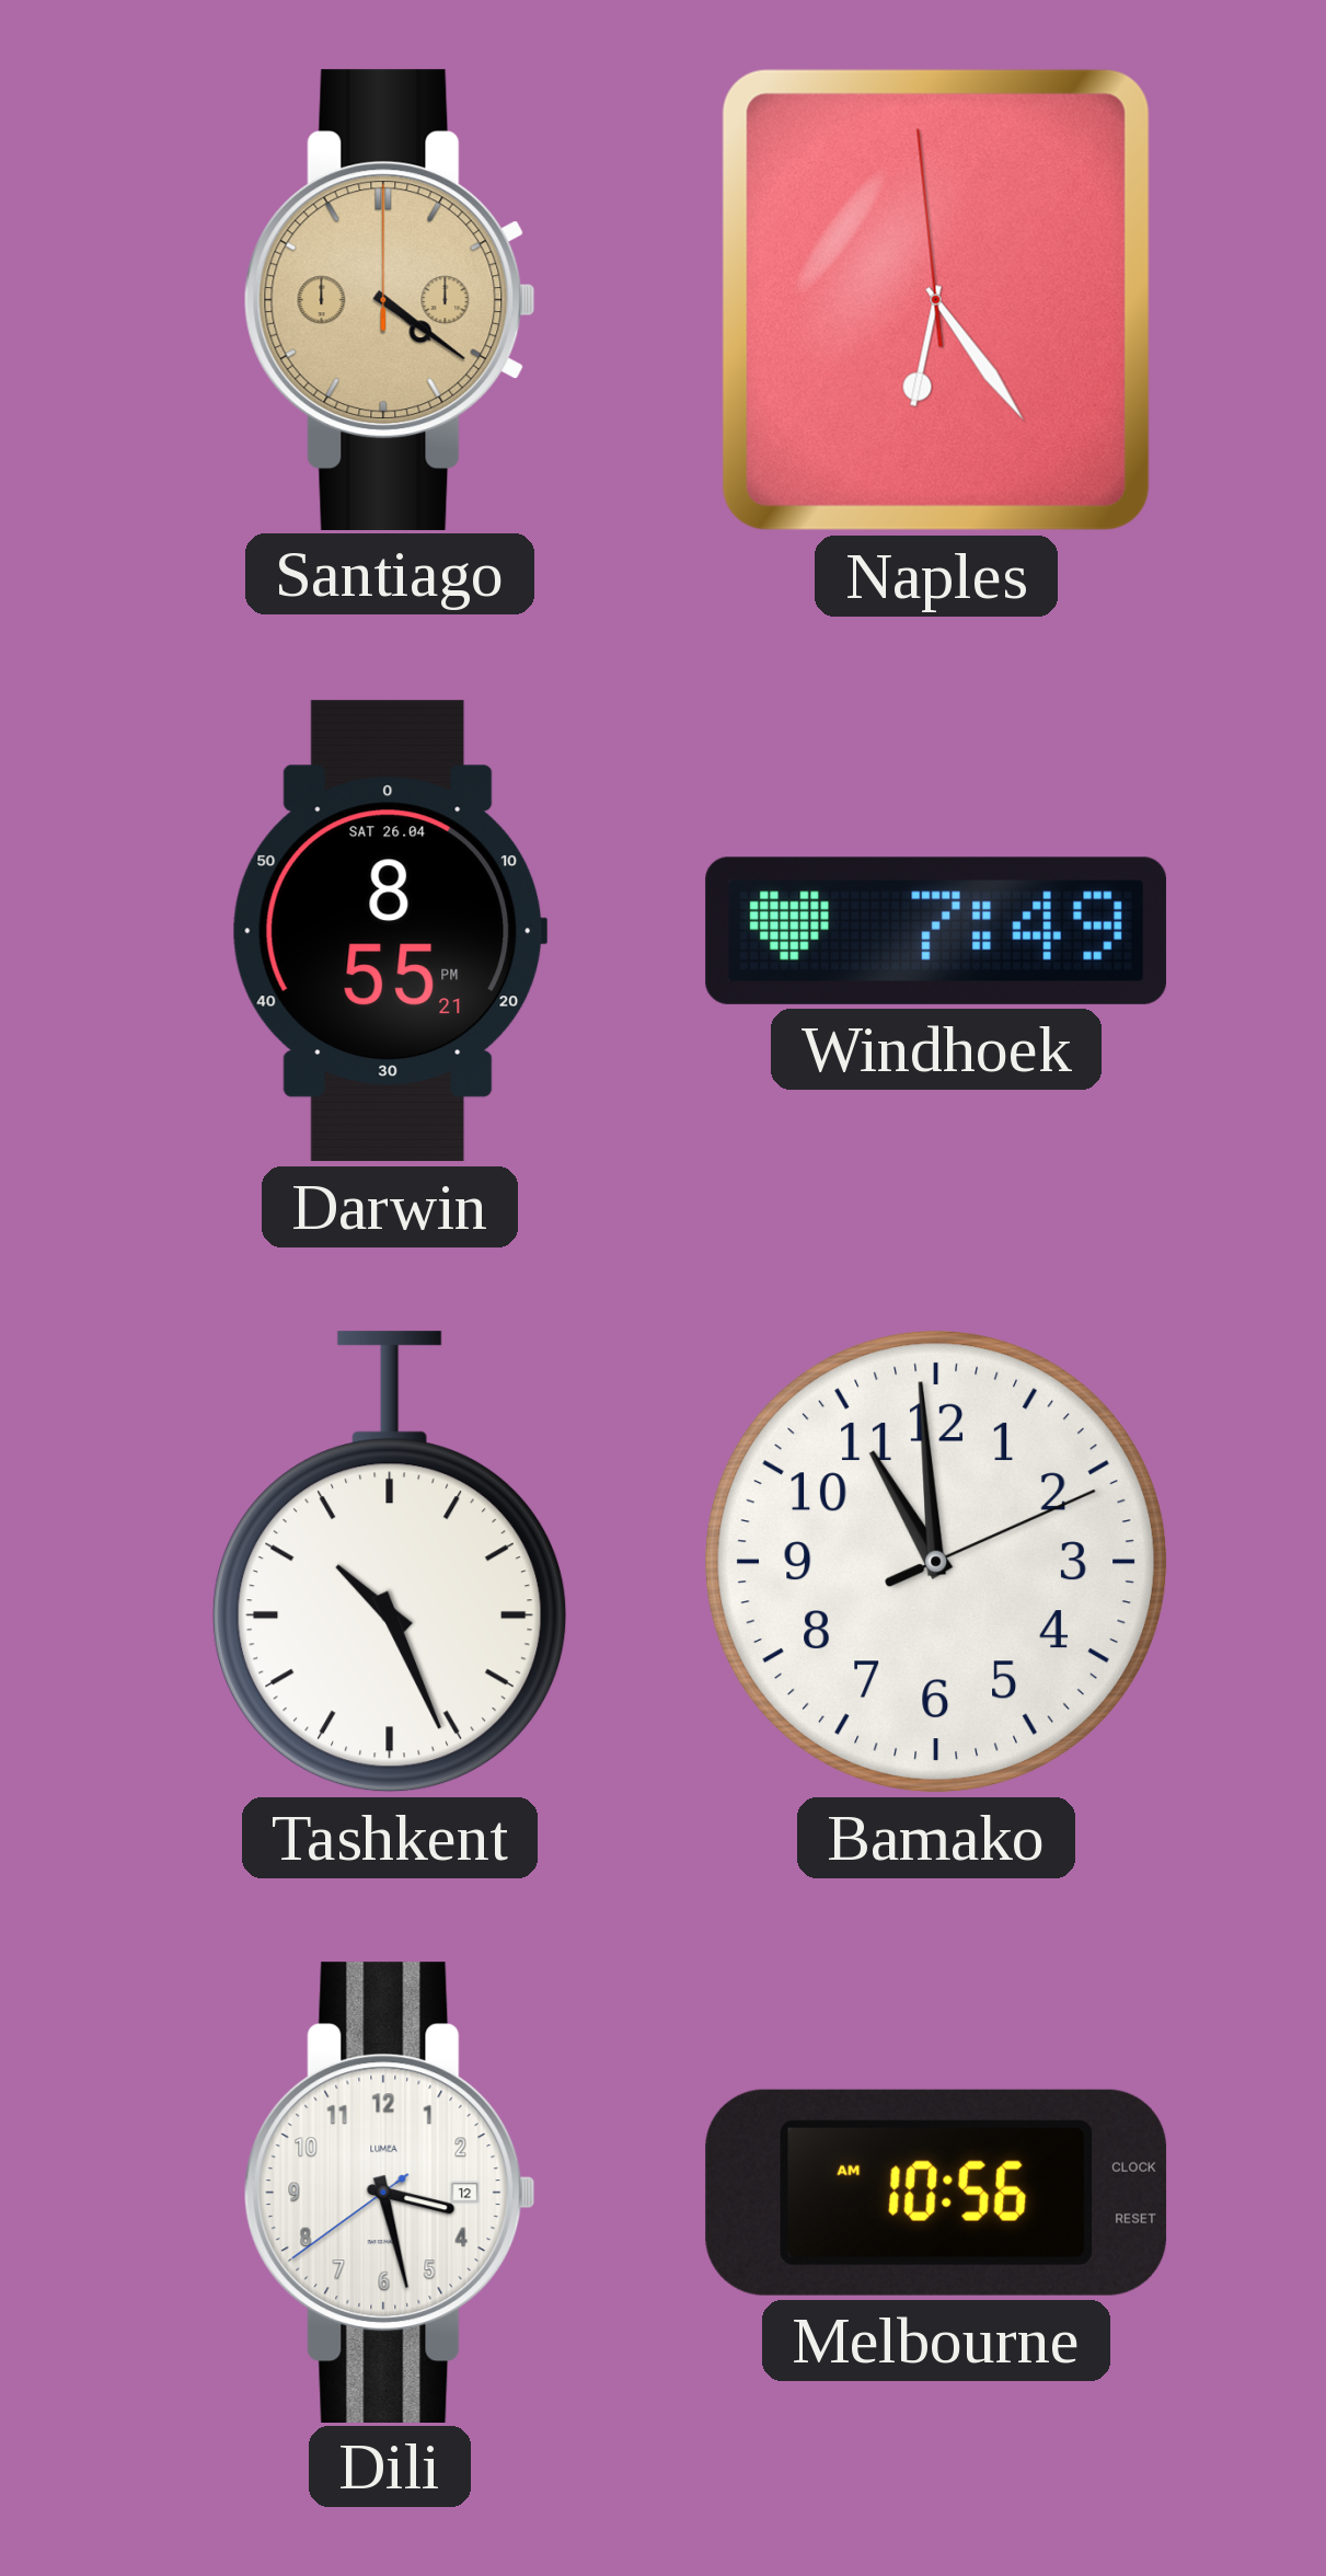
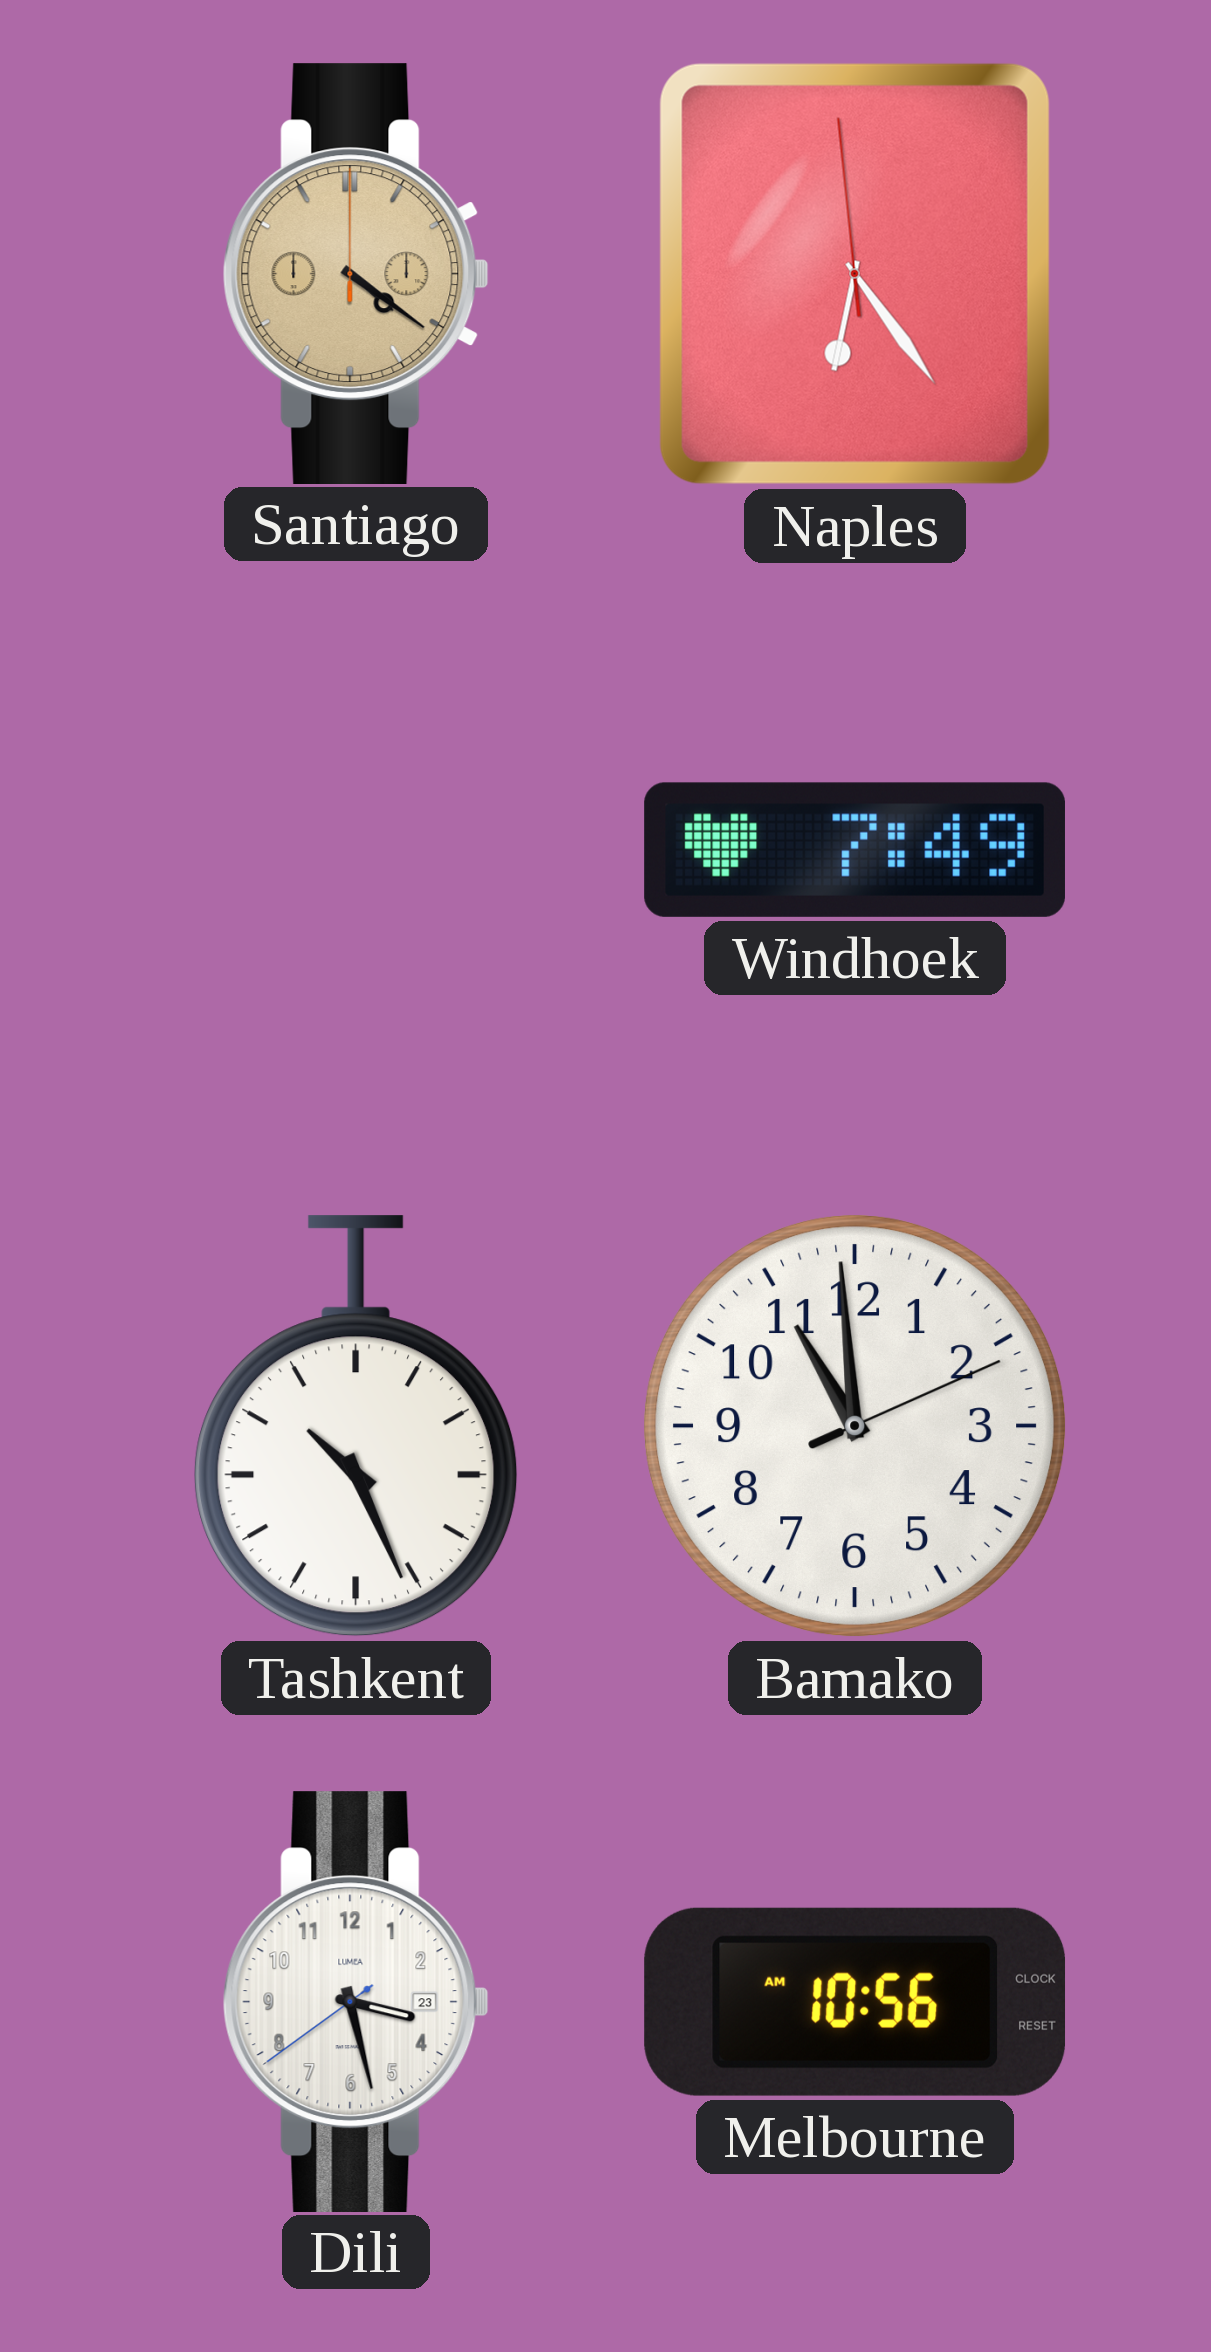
Darwin: 8:55 -> none
Dili date: 12 -> 23
